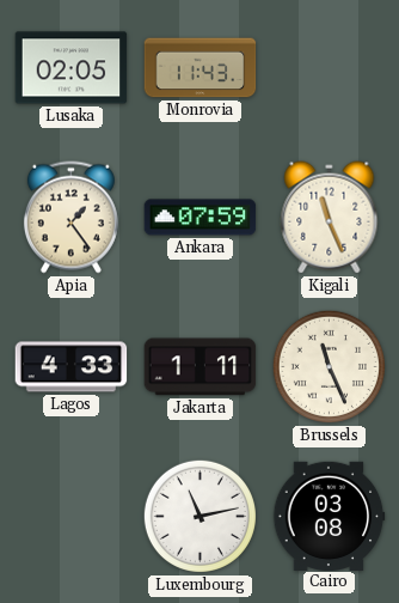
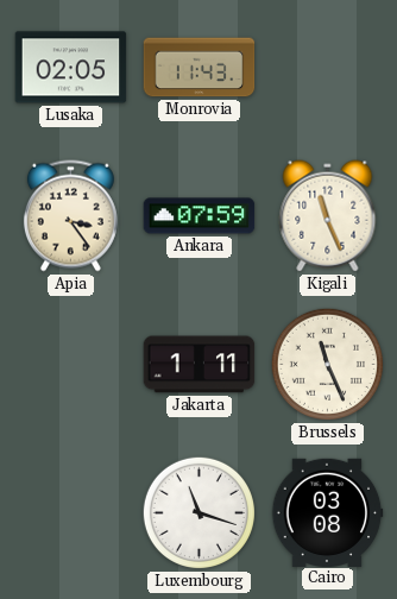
Apia: 1:24 -> 3:24
Lagos: 4:33 -> none
Luxembourg: 11:13 -> 11:18
